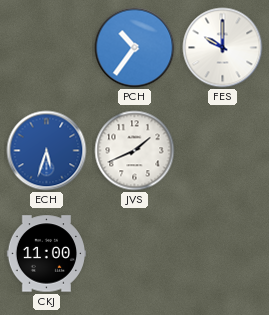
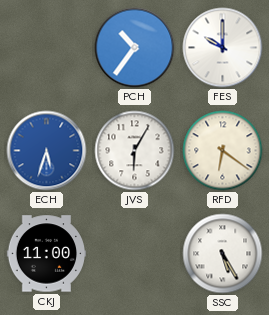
JVS: 1:41 -> 6:05
RFD: none -> 6:21
SSC: none -> 5:25
